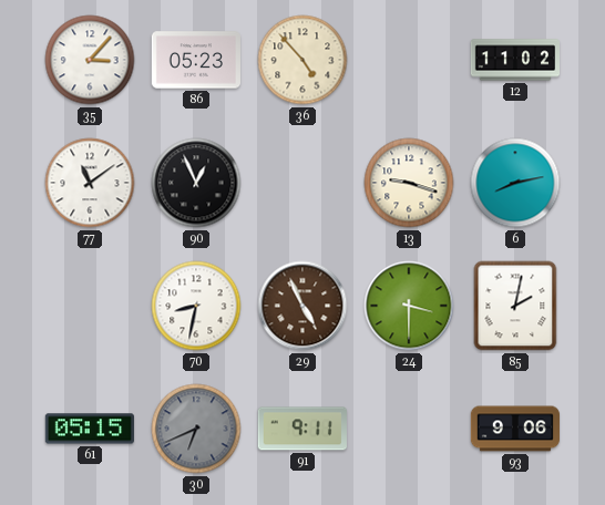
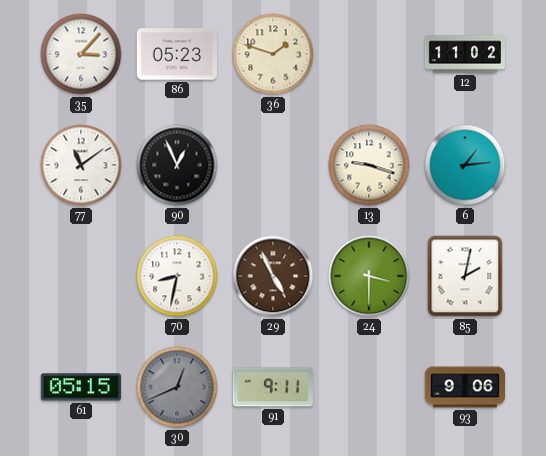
36: 4:53 -> 1:48
6: 8:13 -> 1:14
30: 6:41 -> 12:41
